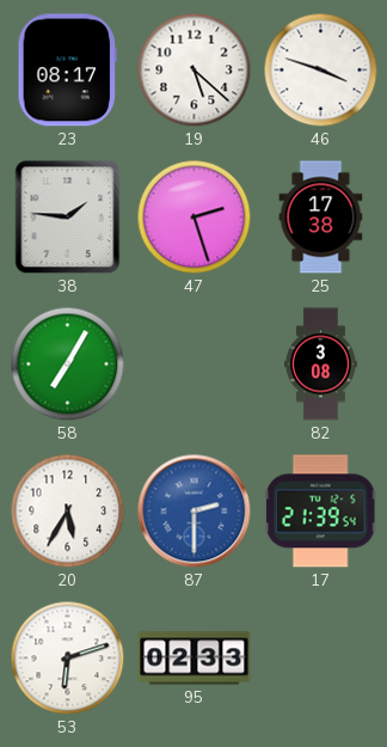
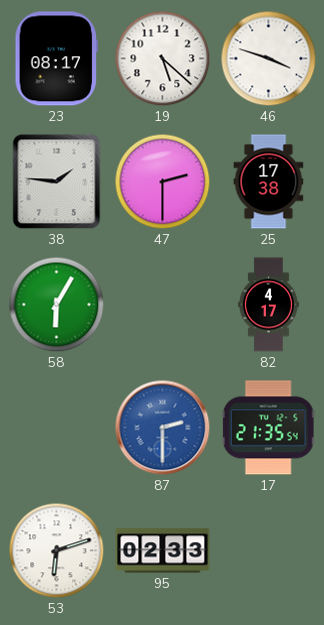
47: 2:27 -> 2:30
58: 7:05 -> 6:05
82: 3:08 -> 4:17
20: 5:35 -> none
17: 21:39 -> 21:35
